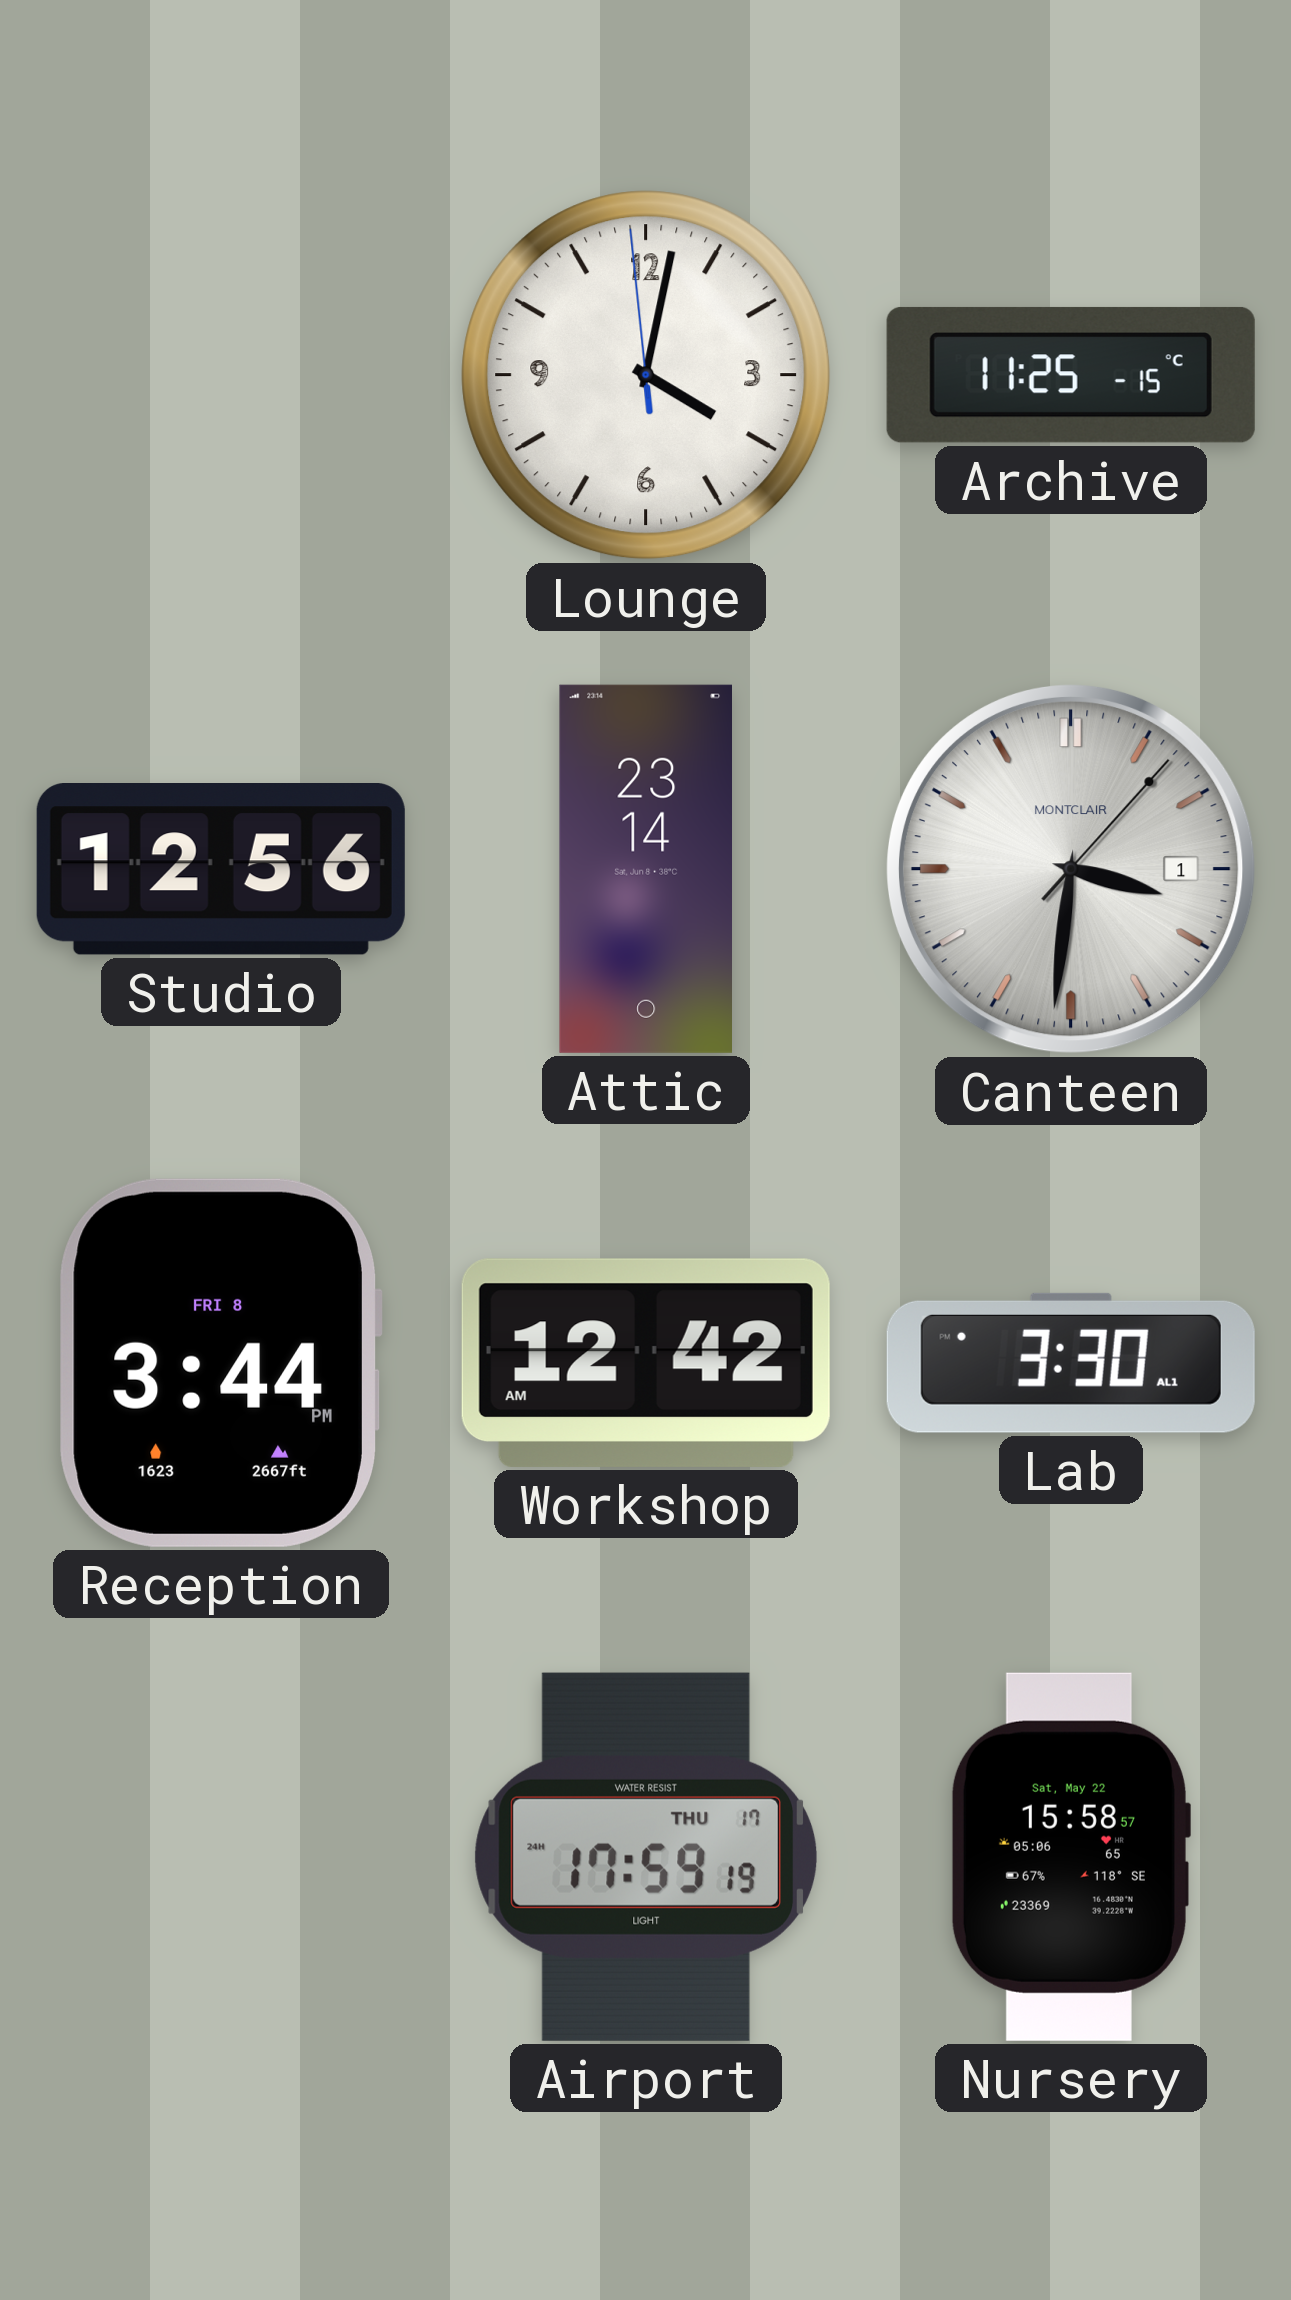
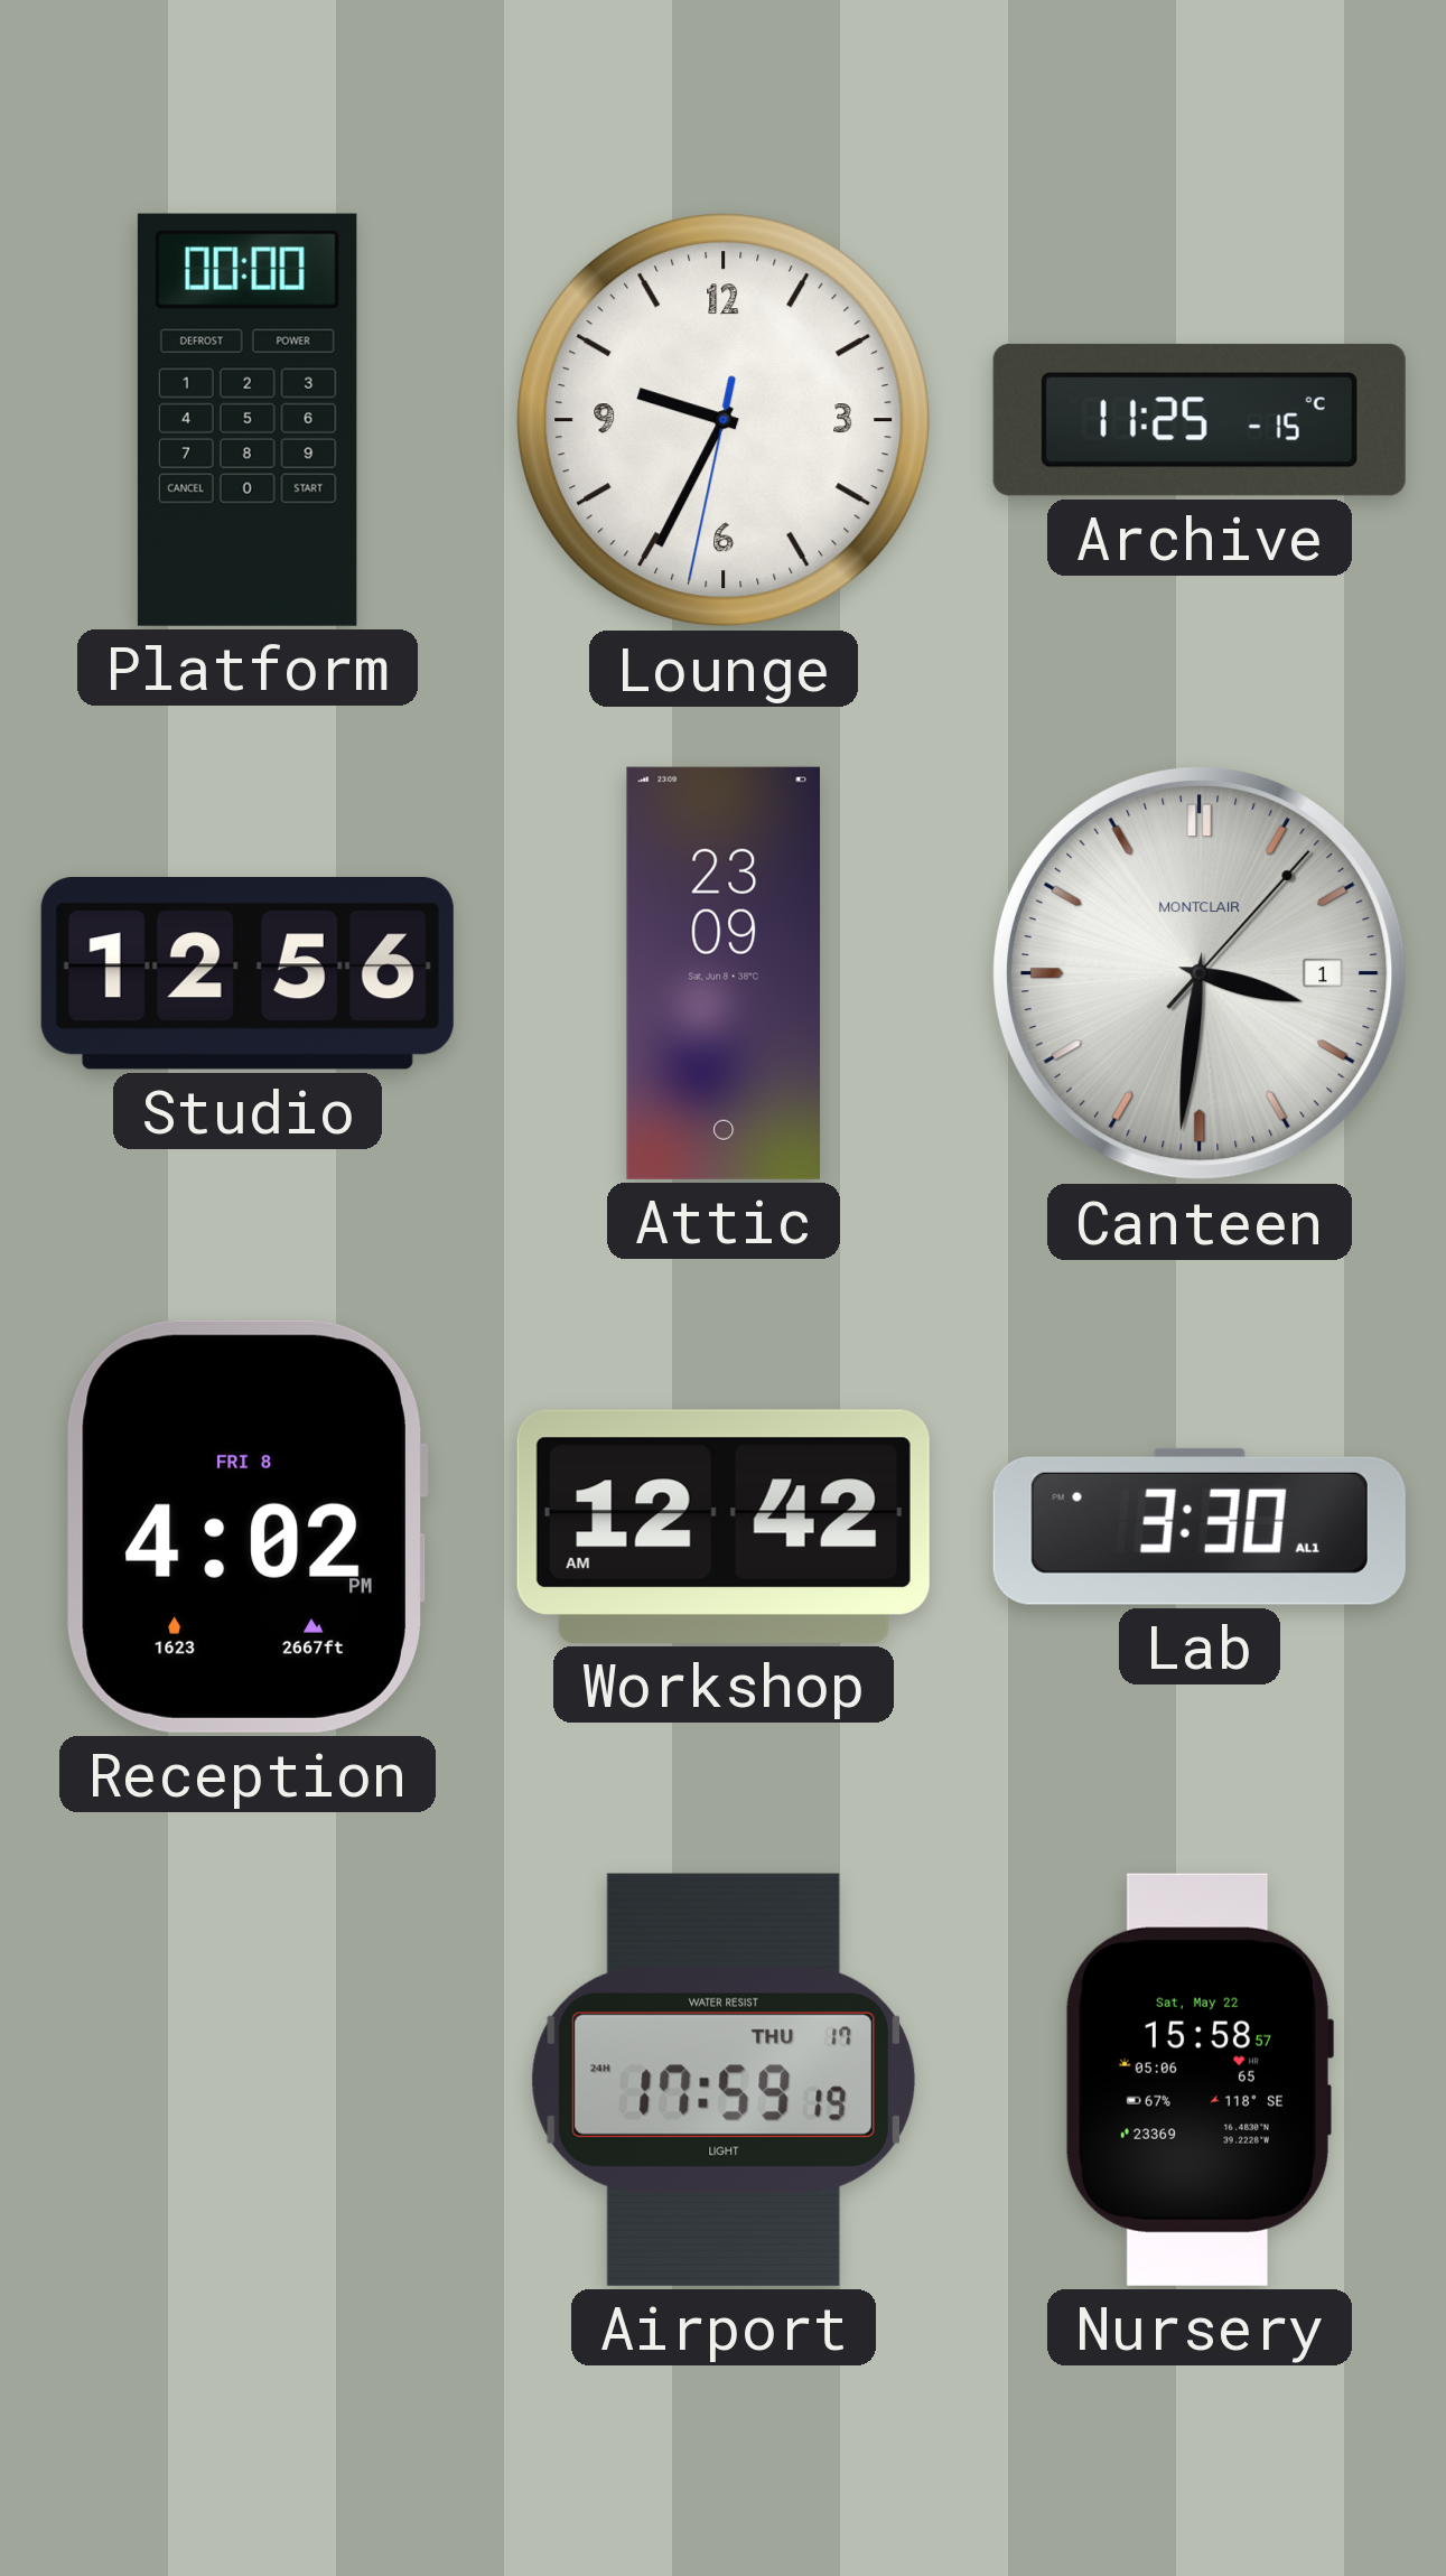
Platform: none -> 00:00
Lounge: 4:01 -> 9:34
Attic: 23:14 -> 23:09
Reception: 3:44 -> 4:02
